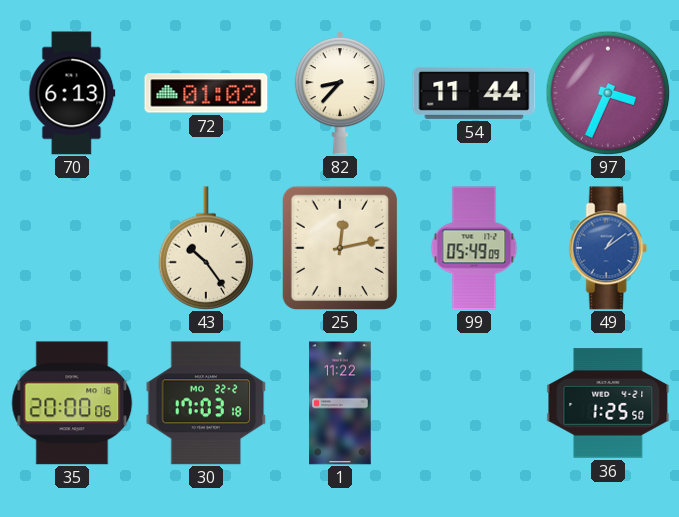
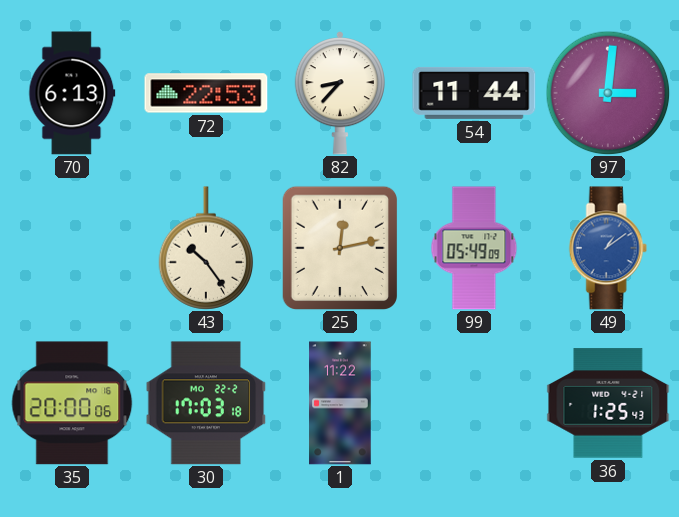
72: 01:02 -> 22:53
97: 3:34 -> 3:01
36: 1:25:50 -> 1:25:43
